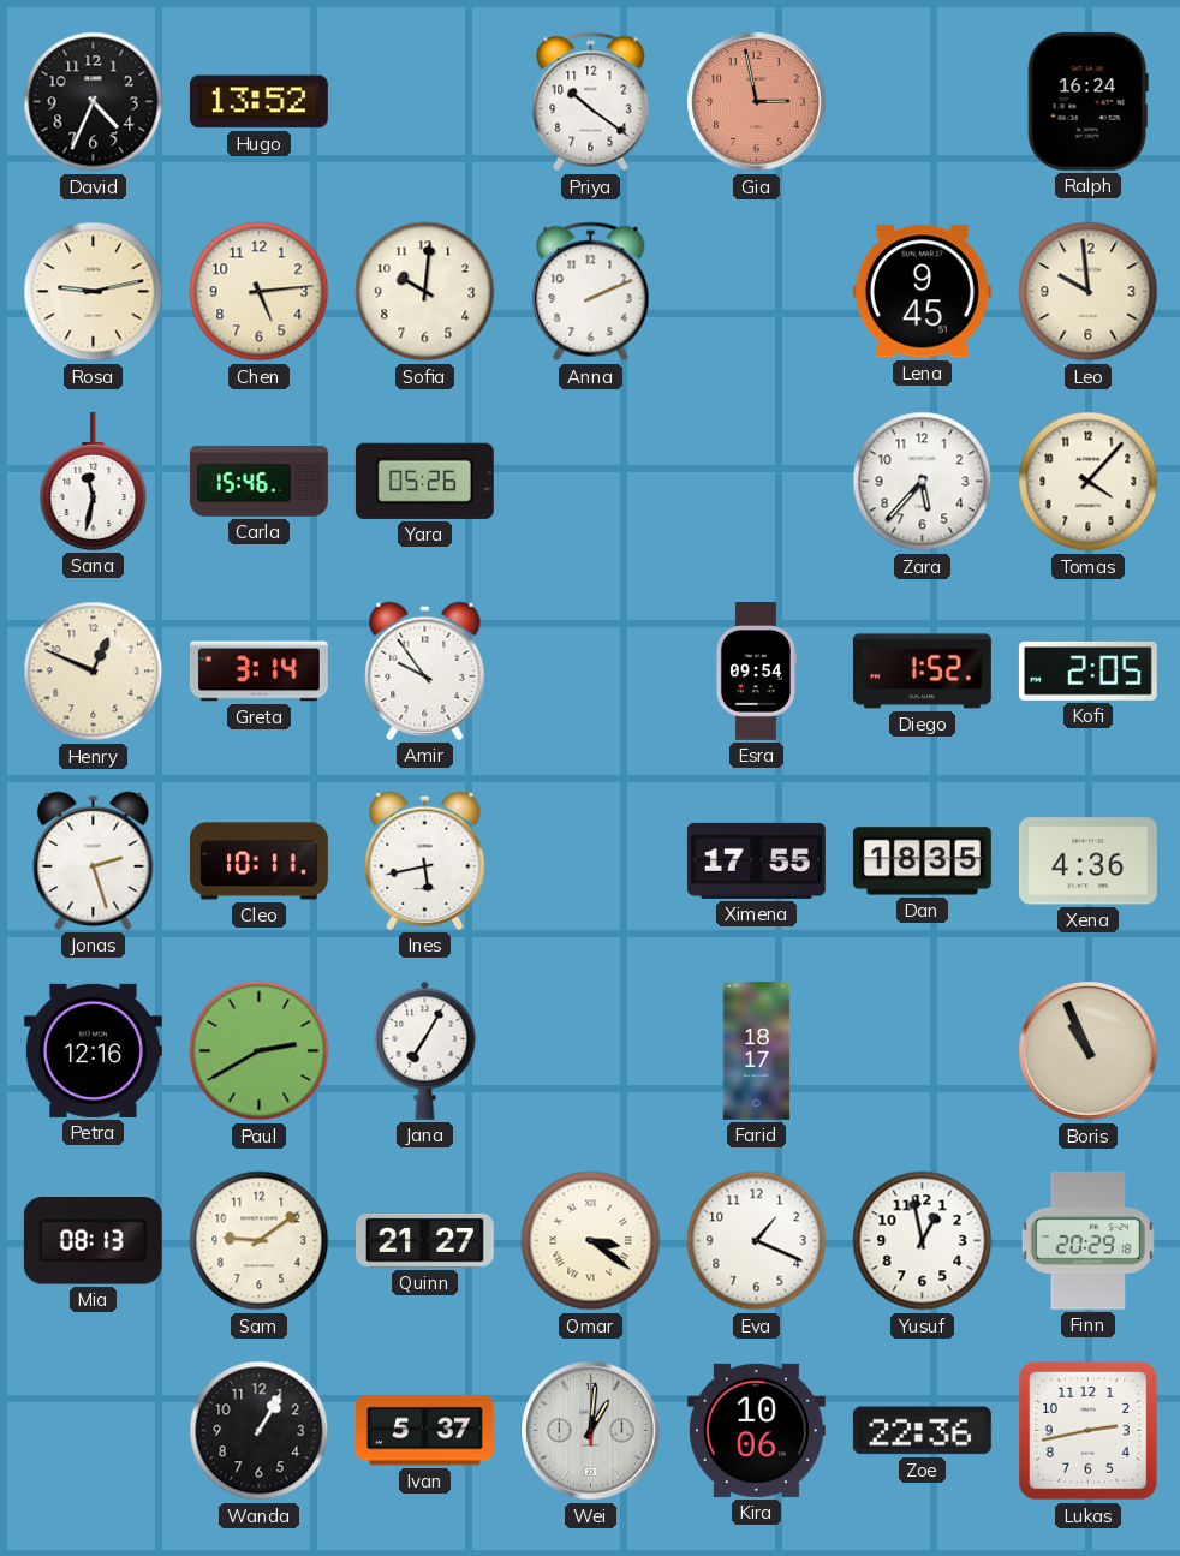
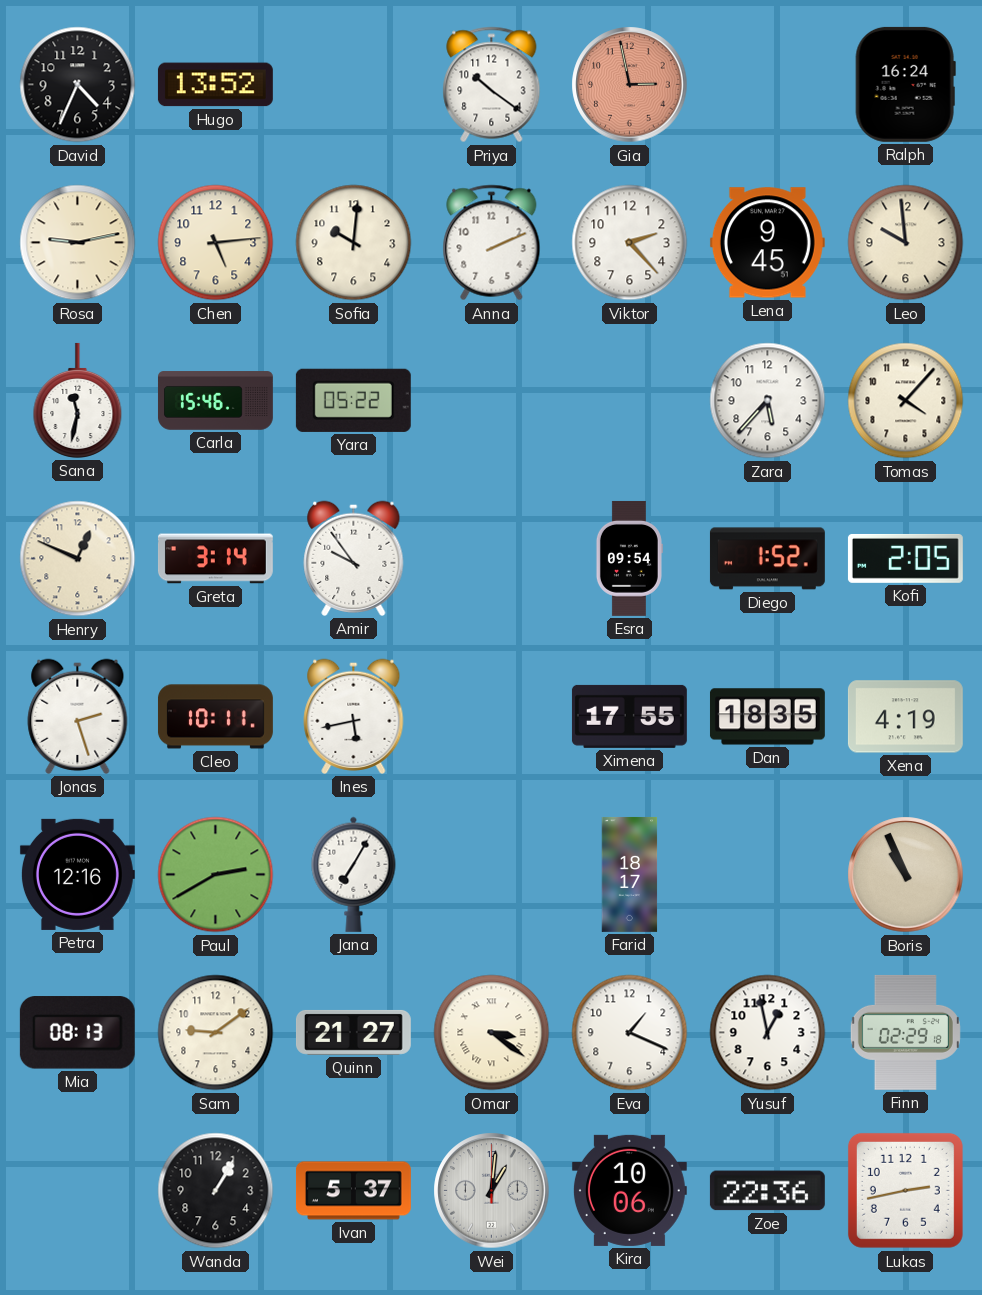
Viktor: none -> 2:23
Yara: 05:26 -> 05:22
Xena: 4:36 -> 4:19
Finn: 20:29 -> 02:29
